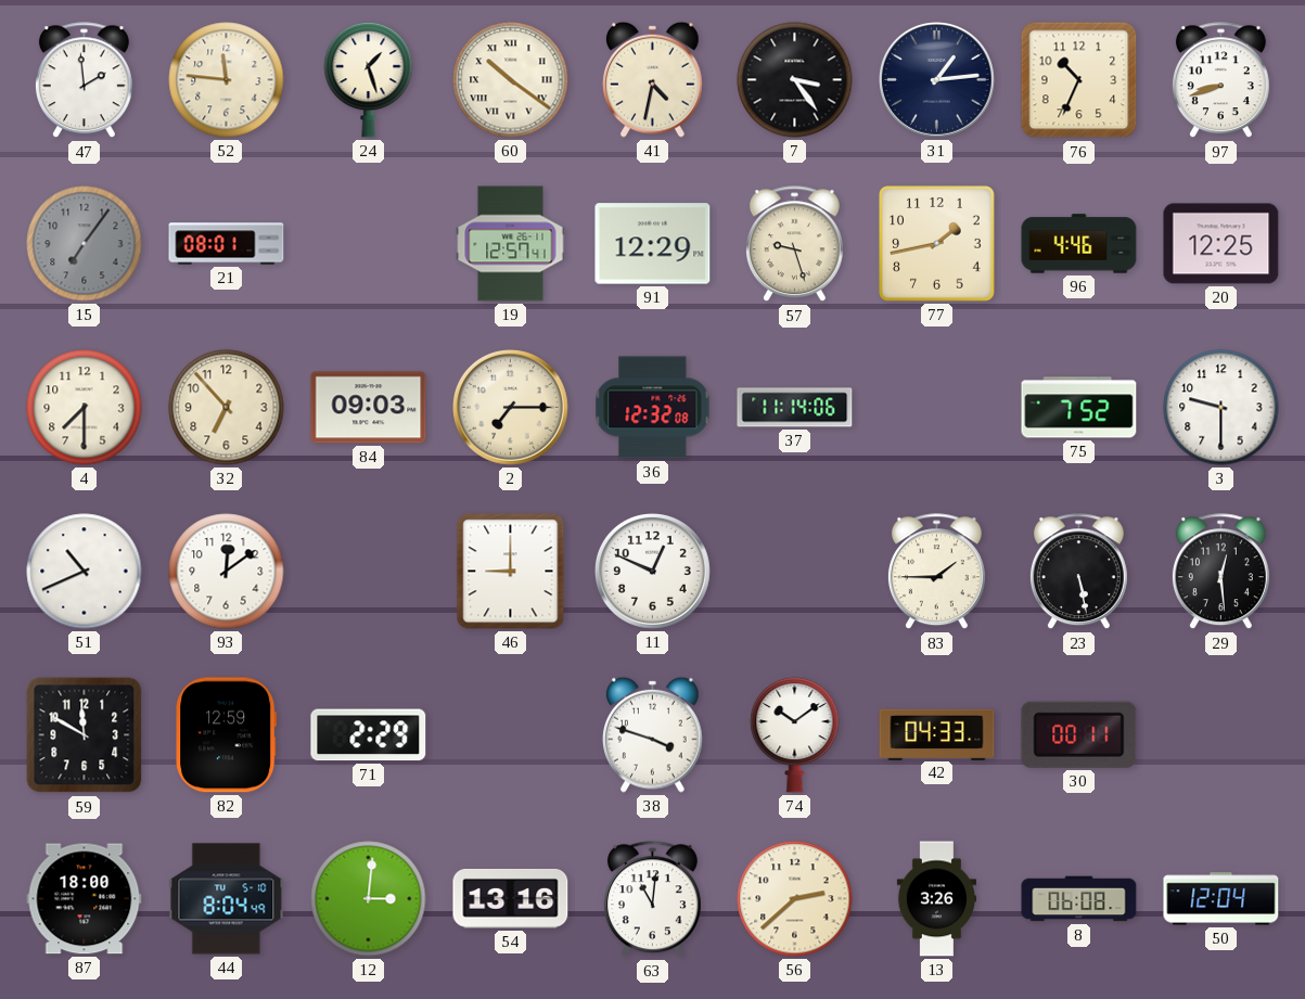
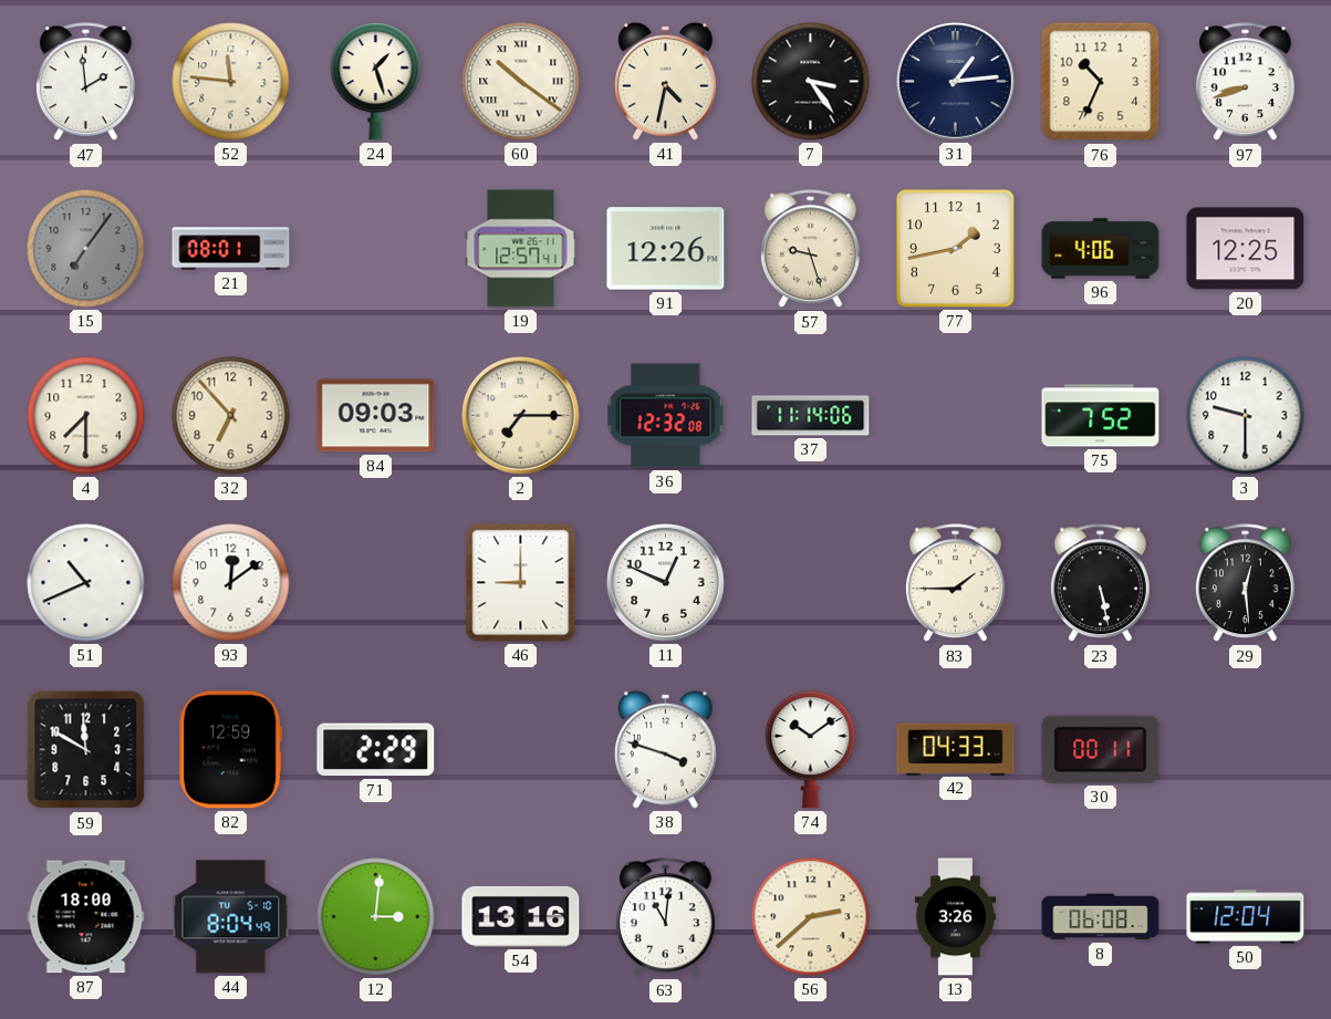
91: 12:29 -> 12:26
96: 4:46 -> 4:06
